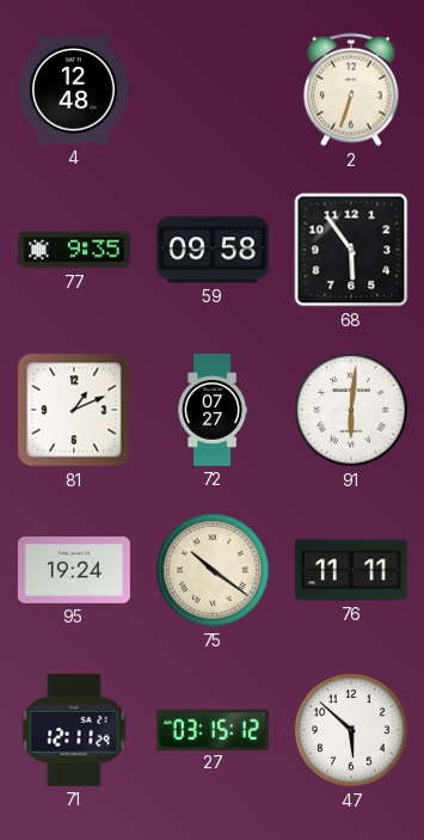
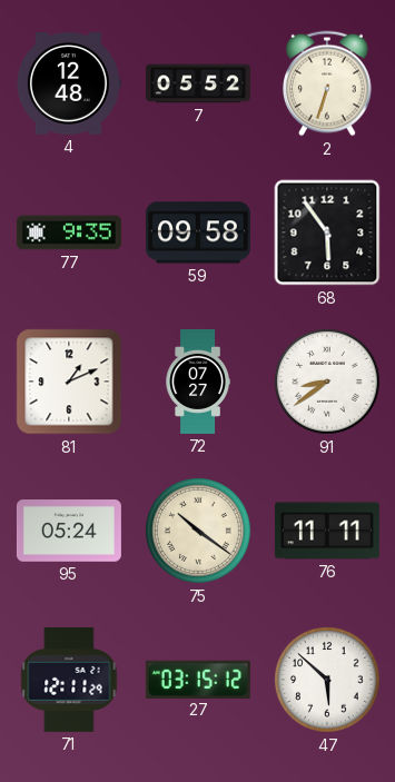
7: none -> 05:52
91: 6:01 -> 8:39
95: 19:24 -> 05:24
